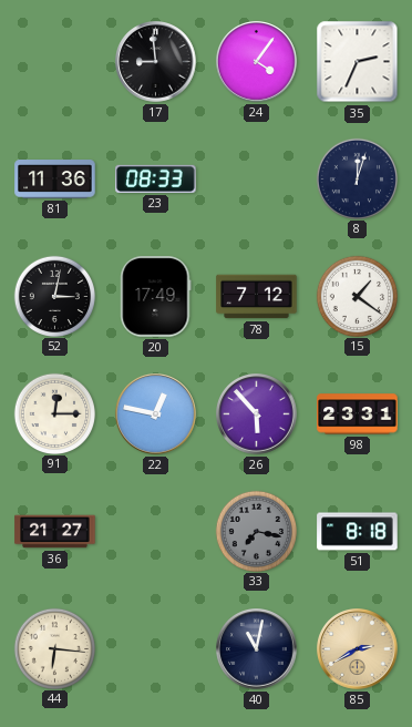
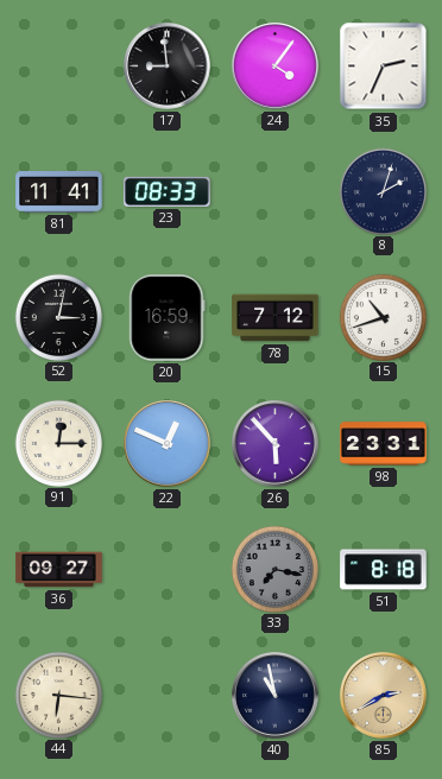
81: 11:36 -> 11:41
8: 12:03 -> 2:03
20: 17:49 -> 16:59
15: 1:21 -> 10:42
22: 12:47 -> 12:49
36: 21:27 -> 09:27
40: 11:02 -> 10:58
